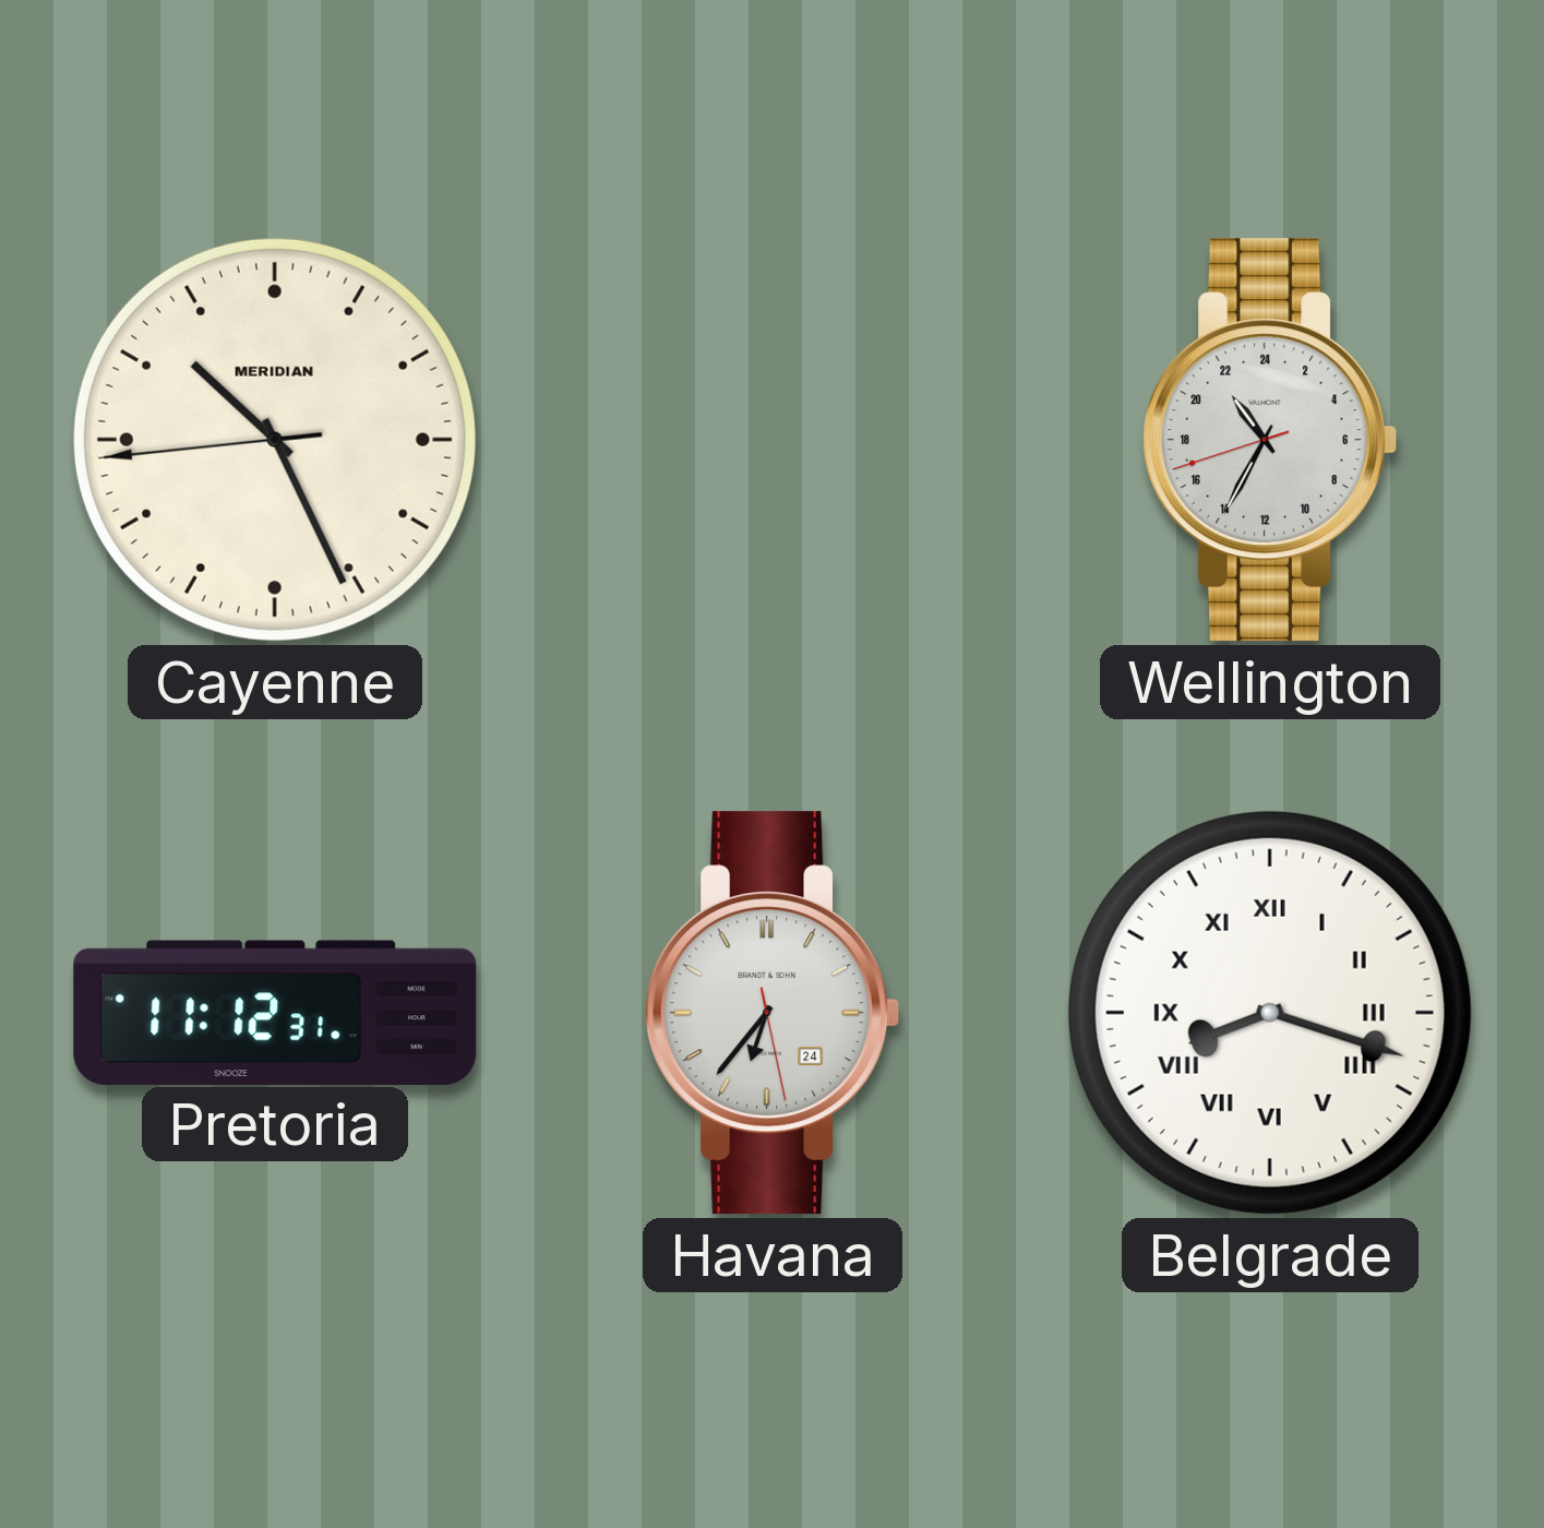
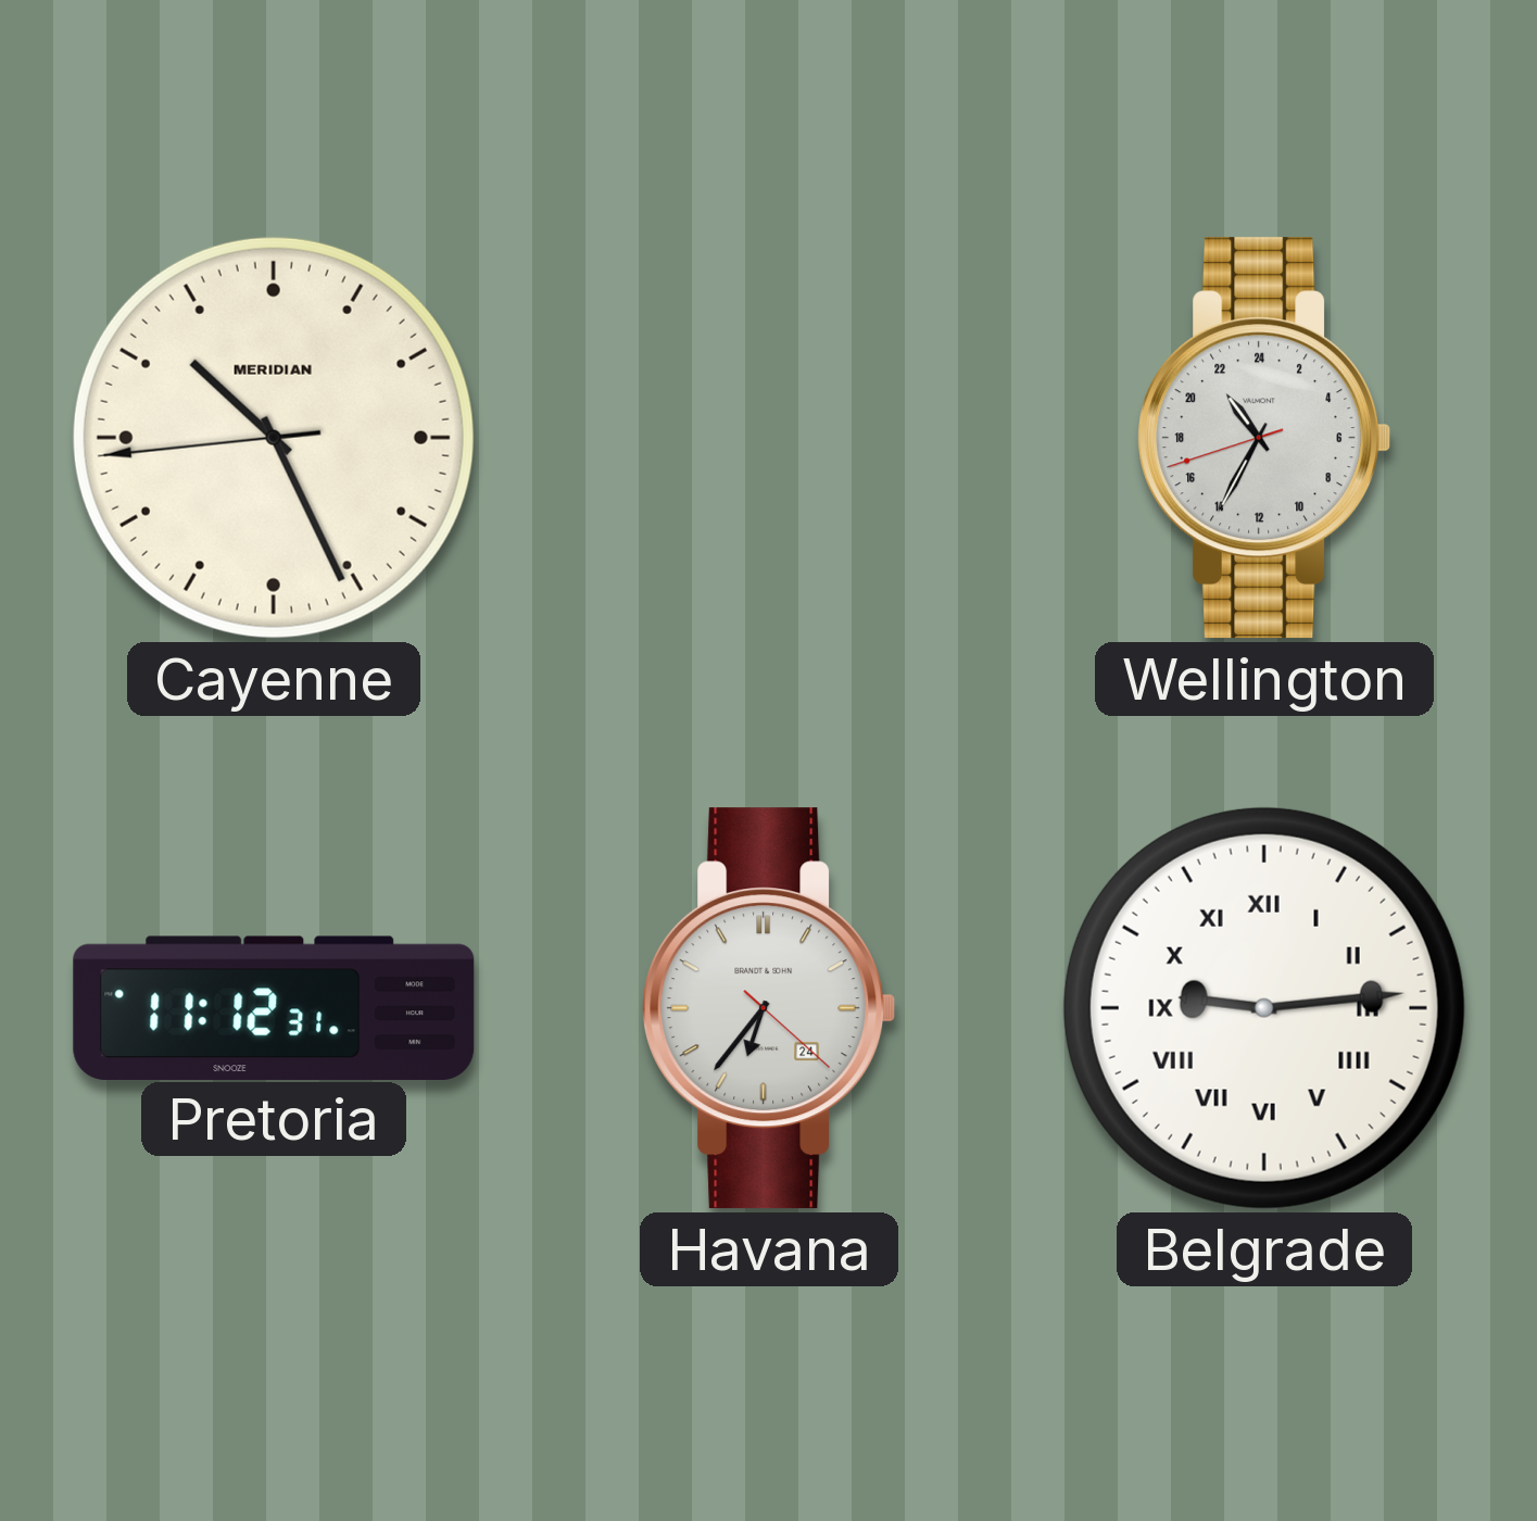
Havana: 6:36:28 -> 6:36:22
Belgrade: 8:18 -> 9:14
